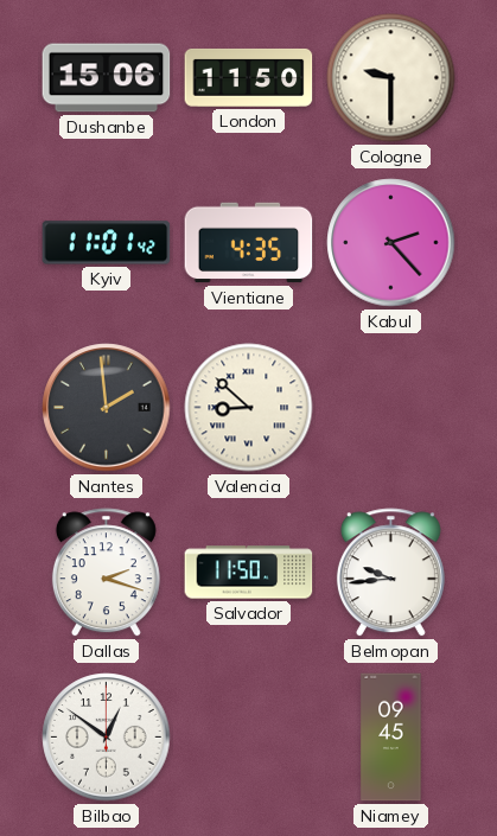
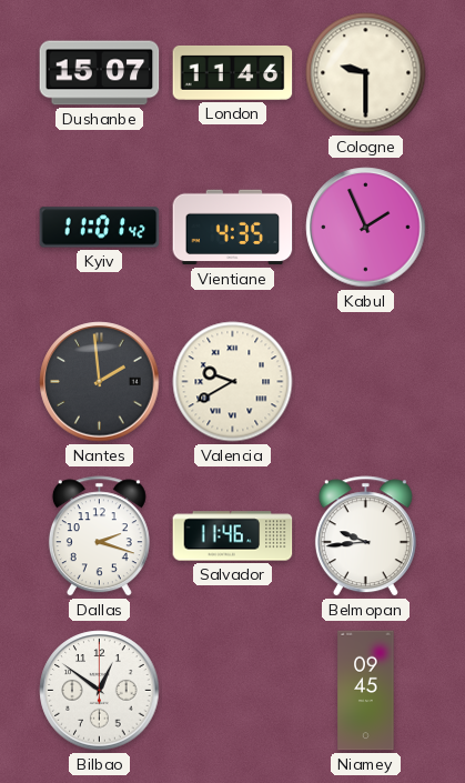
Dushanbe: 15:06 -> 15:07
London: 11:50 -> 11:46
Kabul: 2:23 -> 1:56
Valencia: 8:52 -> 9:40
Salvador: 11:50 -> 11:46
